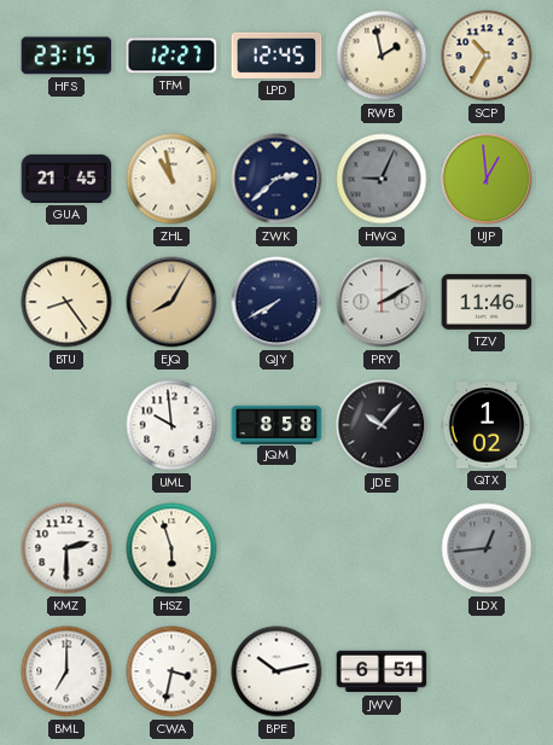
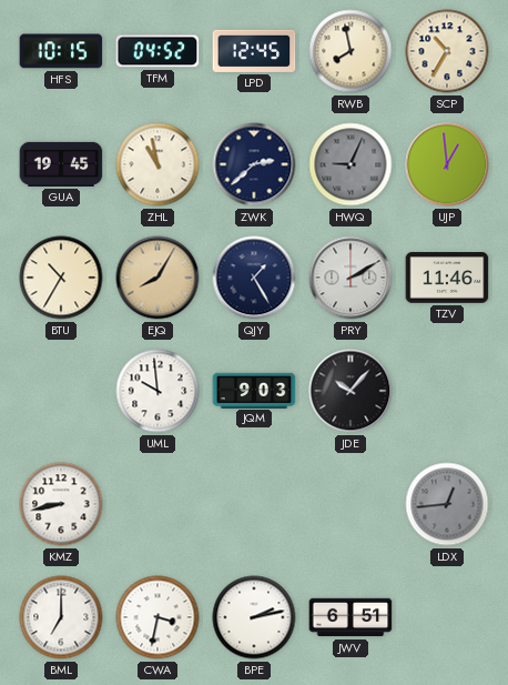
HFS: 23:15 -> 10:15
TFM: 12:27 -> 04:52
RWB: 1:58 -> 7:58
GUA: 21:45 -> 19:45
BTU: 8:24 -> 10:35
QJY: 7:40 -> 1:25
JQM: 8:58 -> 9:03
QTX: 1:02 -> none
KMZ: 2:30 -> 8:43
HSZ: 5:57 -> none
BPE: 10:13 -> 2:13
